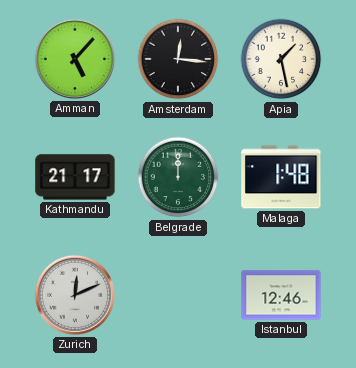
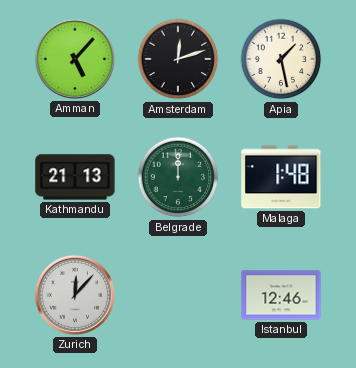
Amsterdam: 12:16 -> 12:12
Kathmandu: 21:17 -> 21:13
Zurich: 12:11 -> 12:07
